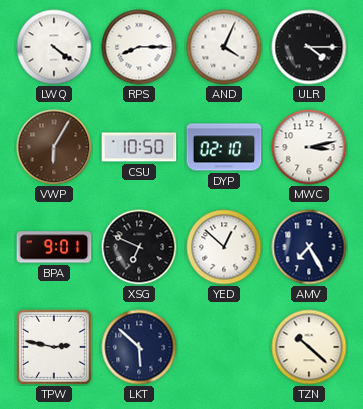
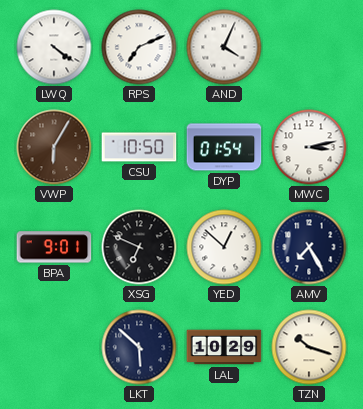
RPS: 8:15 -> 7:11
ULR: 4:15 -> none
DYP: 02:10 -> 01:54
TPW: 2:47 -> none
LAL: none -> 10:29
TZN: 10:22 -> 10:18
